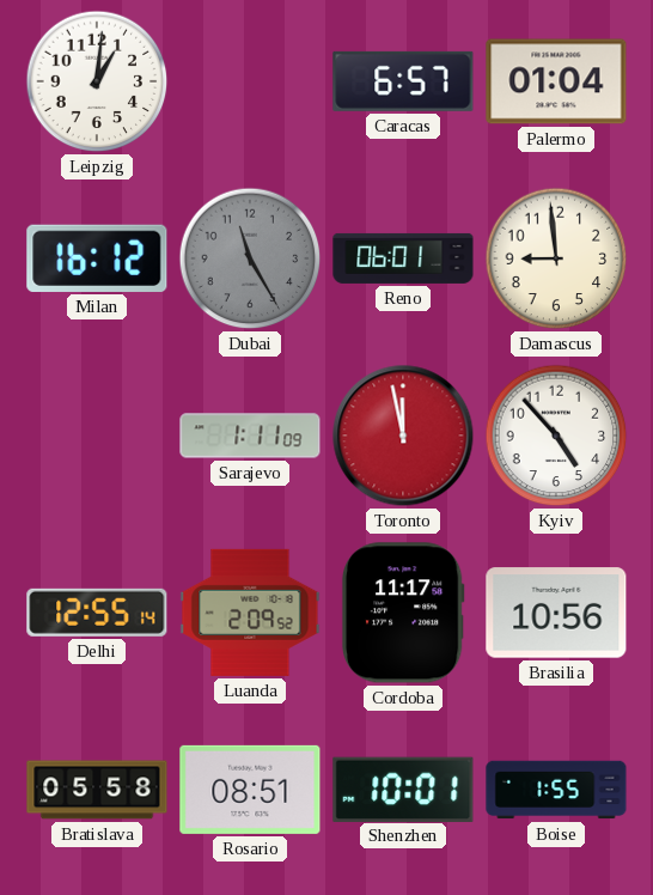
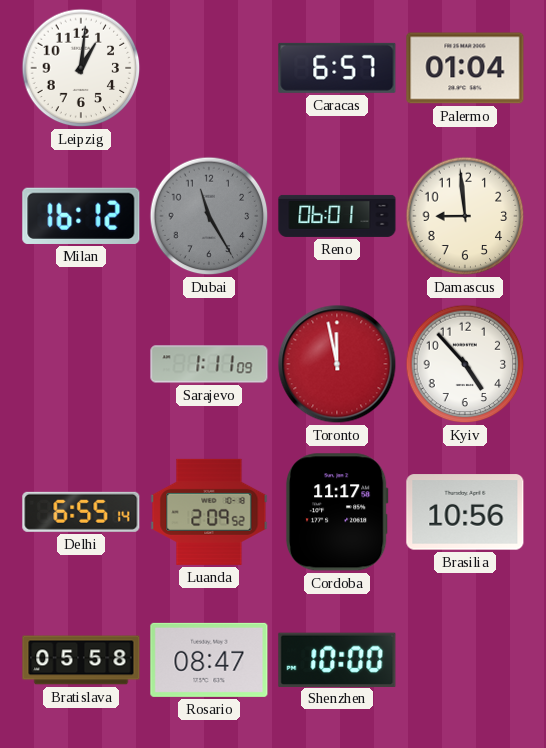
Delhi: 12:55 -> 6:55
Rosario: 08:51 -> 08:47
Shenzhen: 10:01 -> 10:00
Boise: 1:55 -> none
